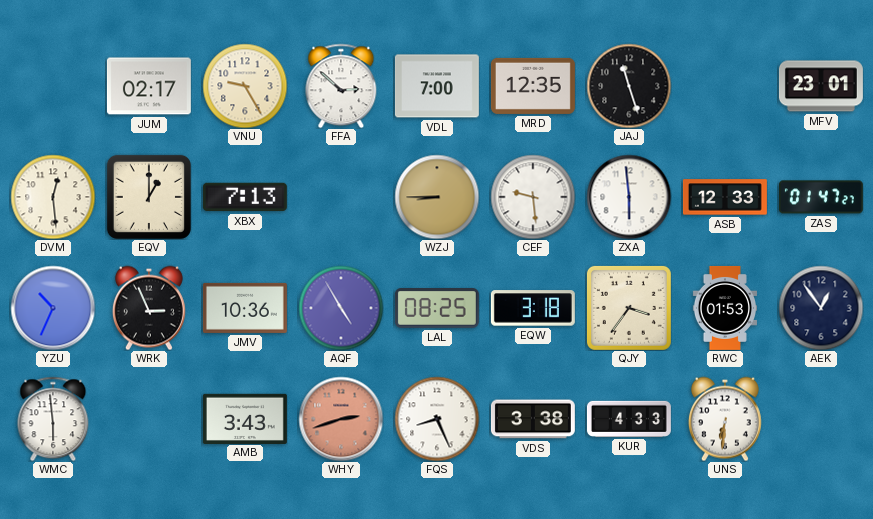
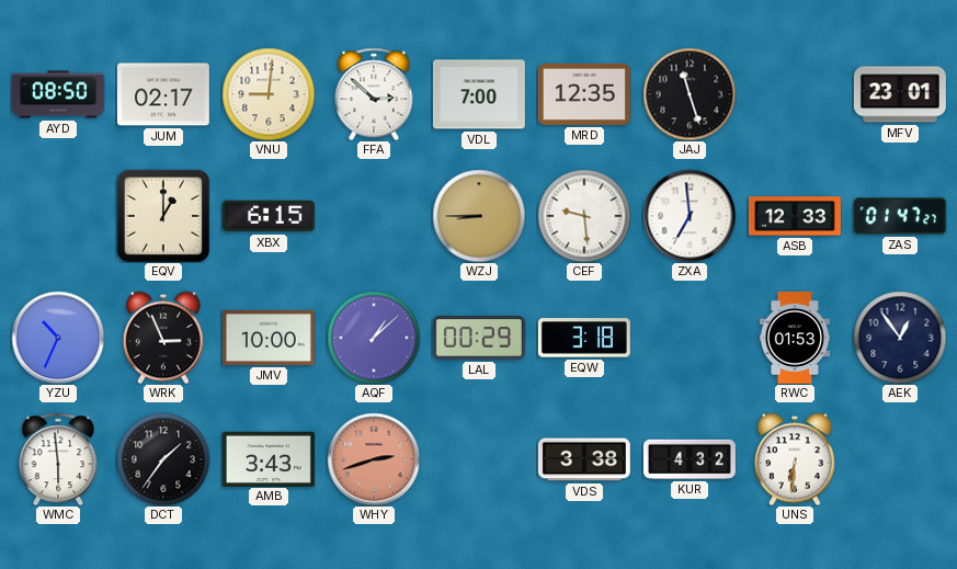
AYD: none -> 08:50
VNU: 9:25 -> 9:01
DVM: 12:29 -> none
XBX: 7:13 -> 6:15
ZXA: 5:59 -> 6:59
JMV: 10:36 -> 10:00
AQF: 4:55 -> 1:08
LAL: 08:25 -> 00:29
QJY: 3:36 -> none
DCT: none -> 1:36
FQS: 8:26 -> none
KUR: 4:33 -> 4:32
